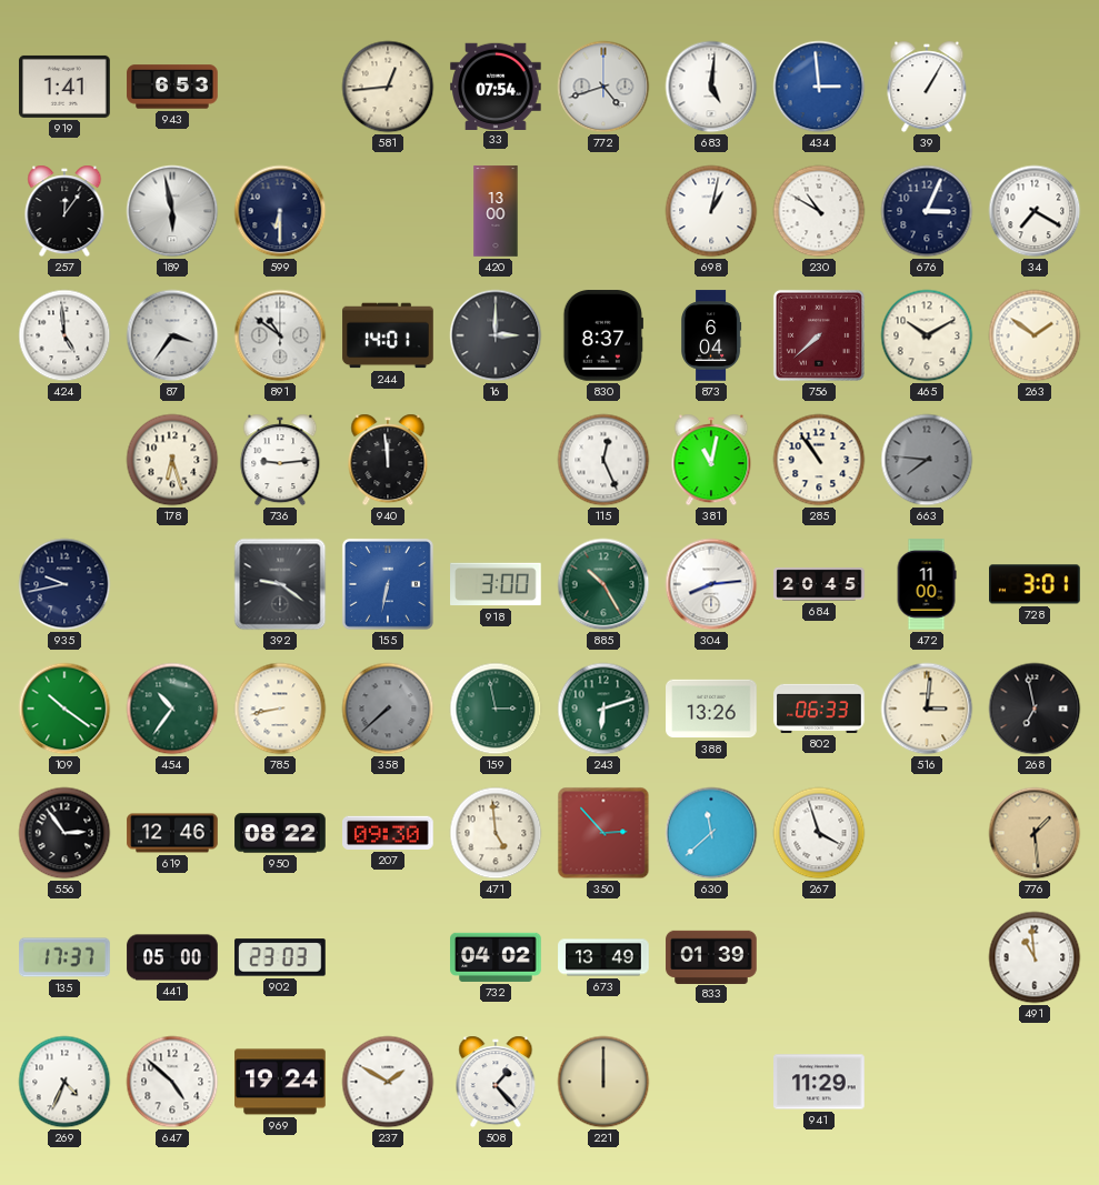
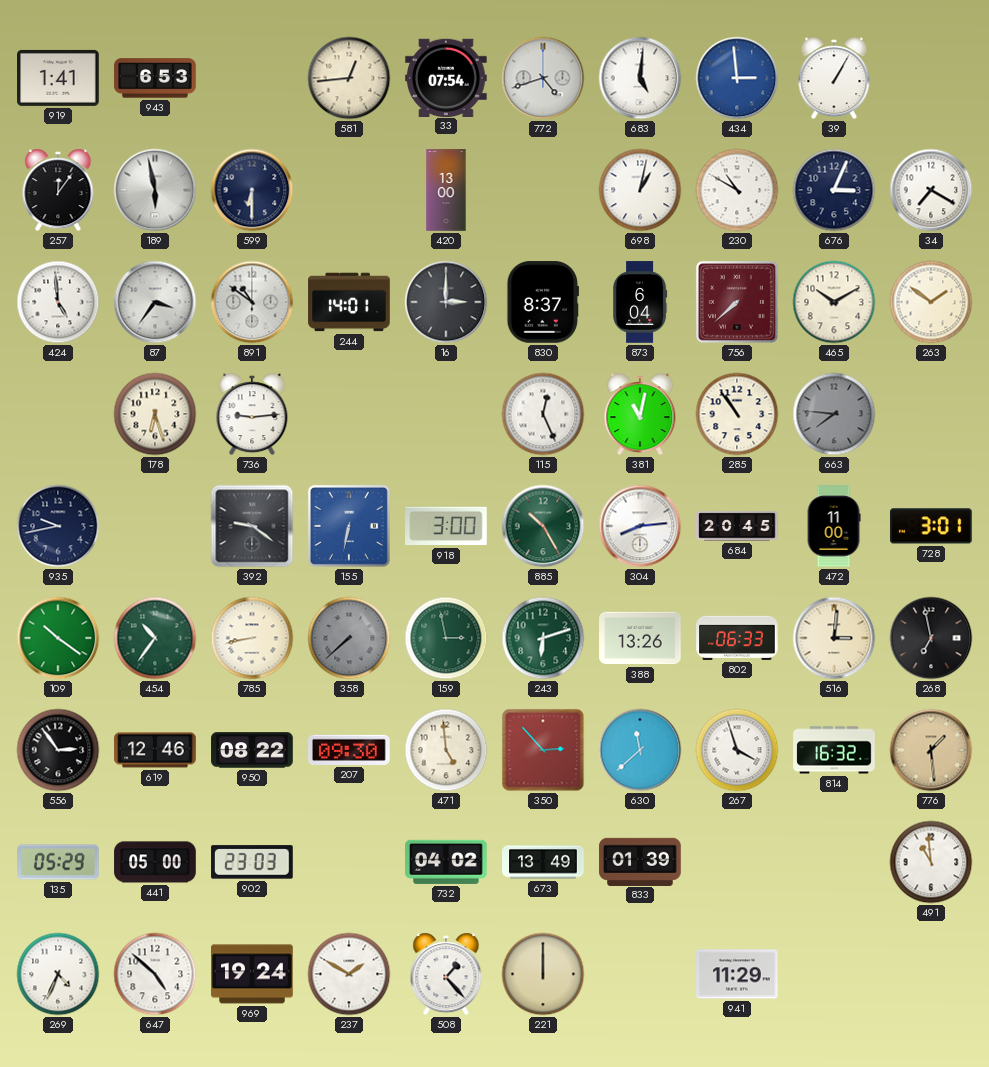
940: 11:59 -> none
814: none -> 16:32
135: 17:37 -> 05:29
